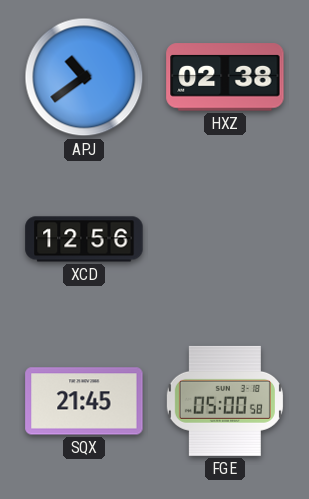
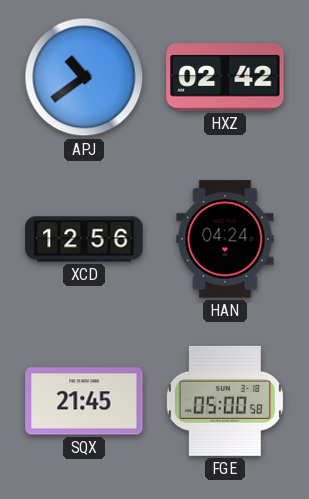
HXZ: 02:38 -> 02:42
HAN: none -> 04:24
